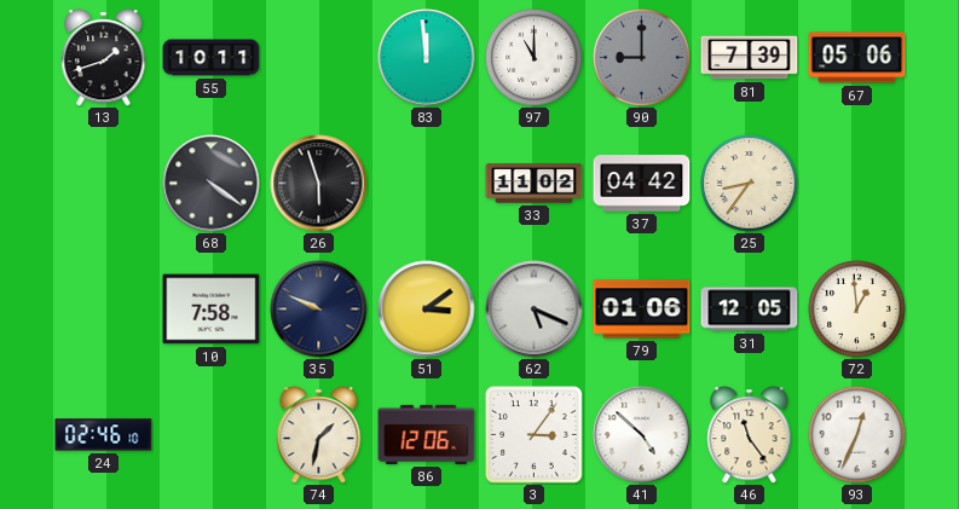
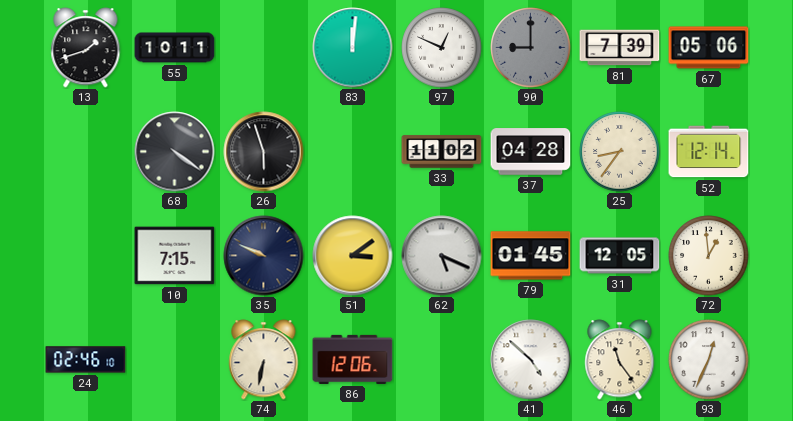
83: 11:59 -> 12:01
97: 11:00 -> 12:49
37: 04:42 -> 04:28
52: none -> 12:14
10: 7:58 -> 7:15
79: 01:06 -> 01:45
74: 1:32 -> 6:32
3: 3:06 -> none
